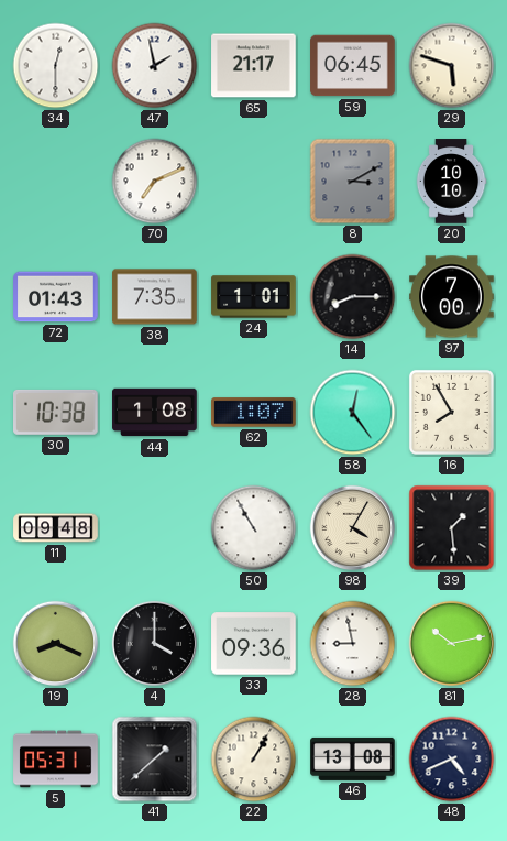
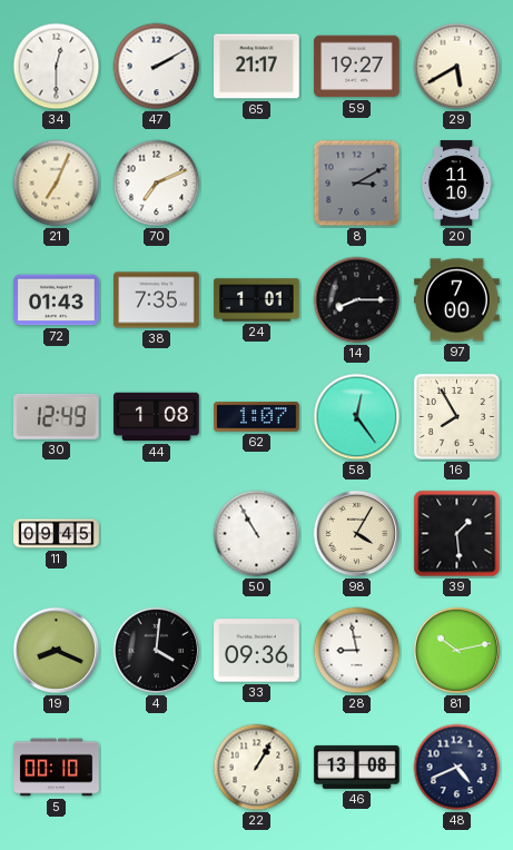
47: 1:58 -> 2:10
59: 06:45 -> 19:27
29: 5:48 -> 5:40
21: none -> 7:04
20: 10:10 -> 11:10
30: 10:38 -> 12:49
11: 09:48 -> 09:45
4: 4:00 -> 4:01
5: 05:31 -> 00:10
41: 1:38 -> none
